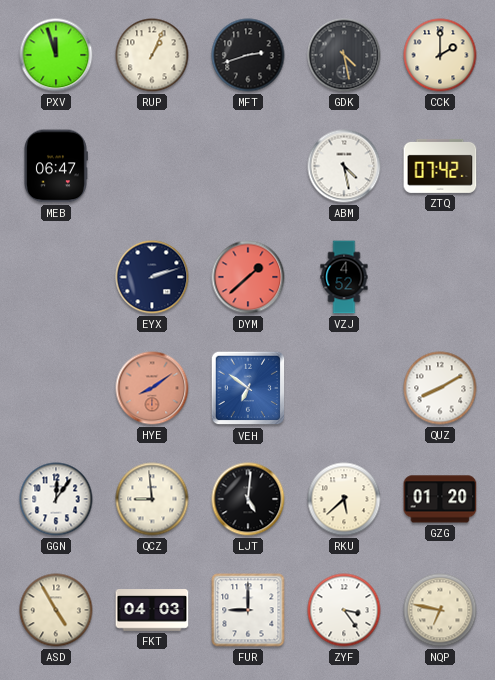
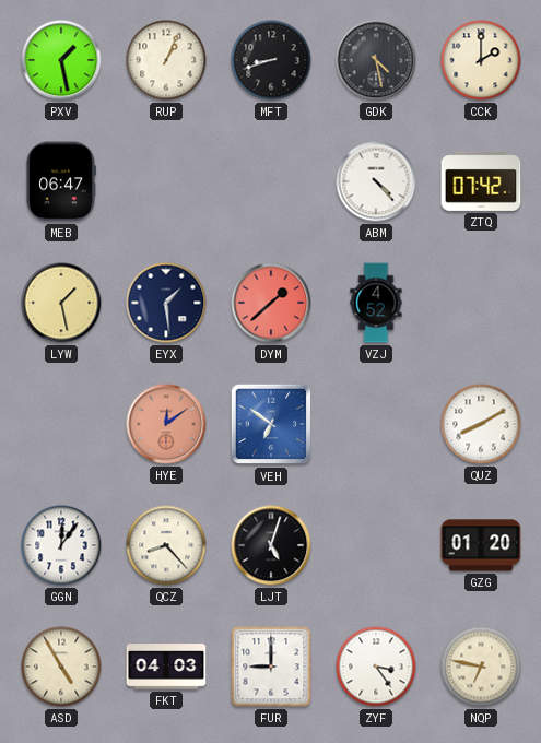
PXV: 11:57 -> 1:28
MFT: 2:42 -> 8:42
ABM: 4:28 -> 4:23
LYW: none -> 1:28
EYX: 2:12 -> 1:29
HYE: 8:09 -> 12:09
QCZ: 8:59 -> 8:23
LJT: 5:01 -> 5:03
RKU: 5:38 -> none
